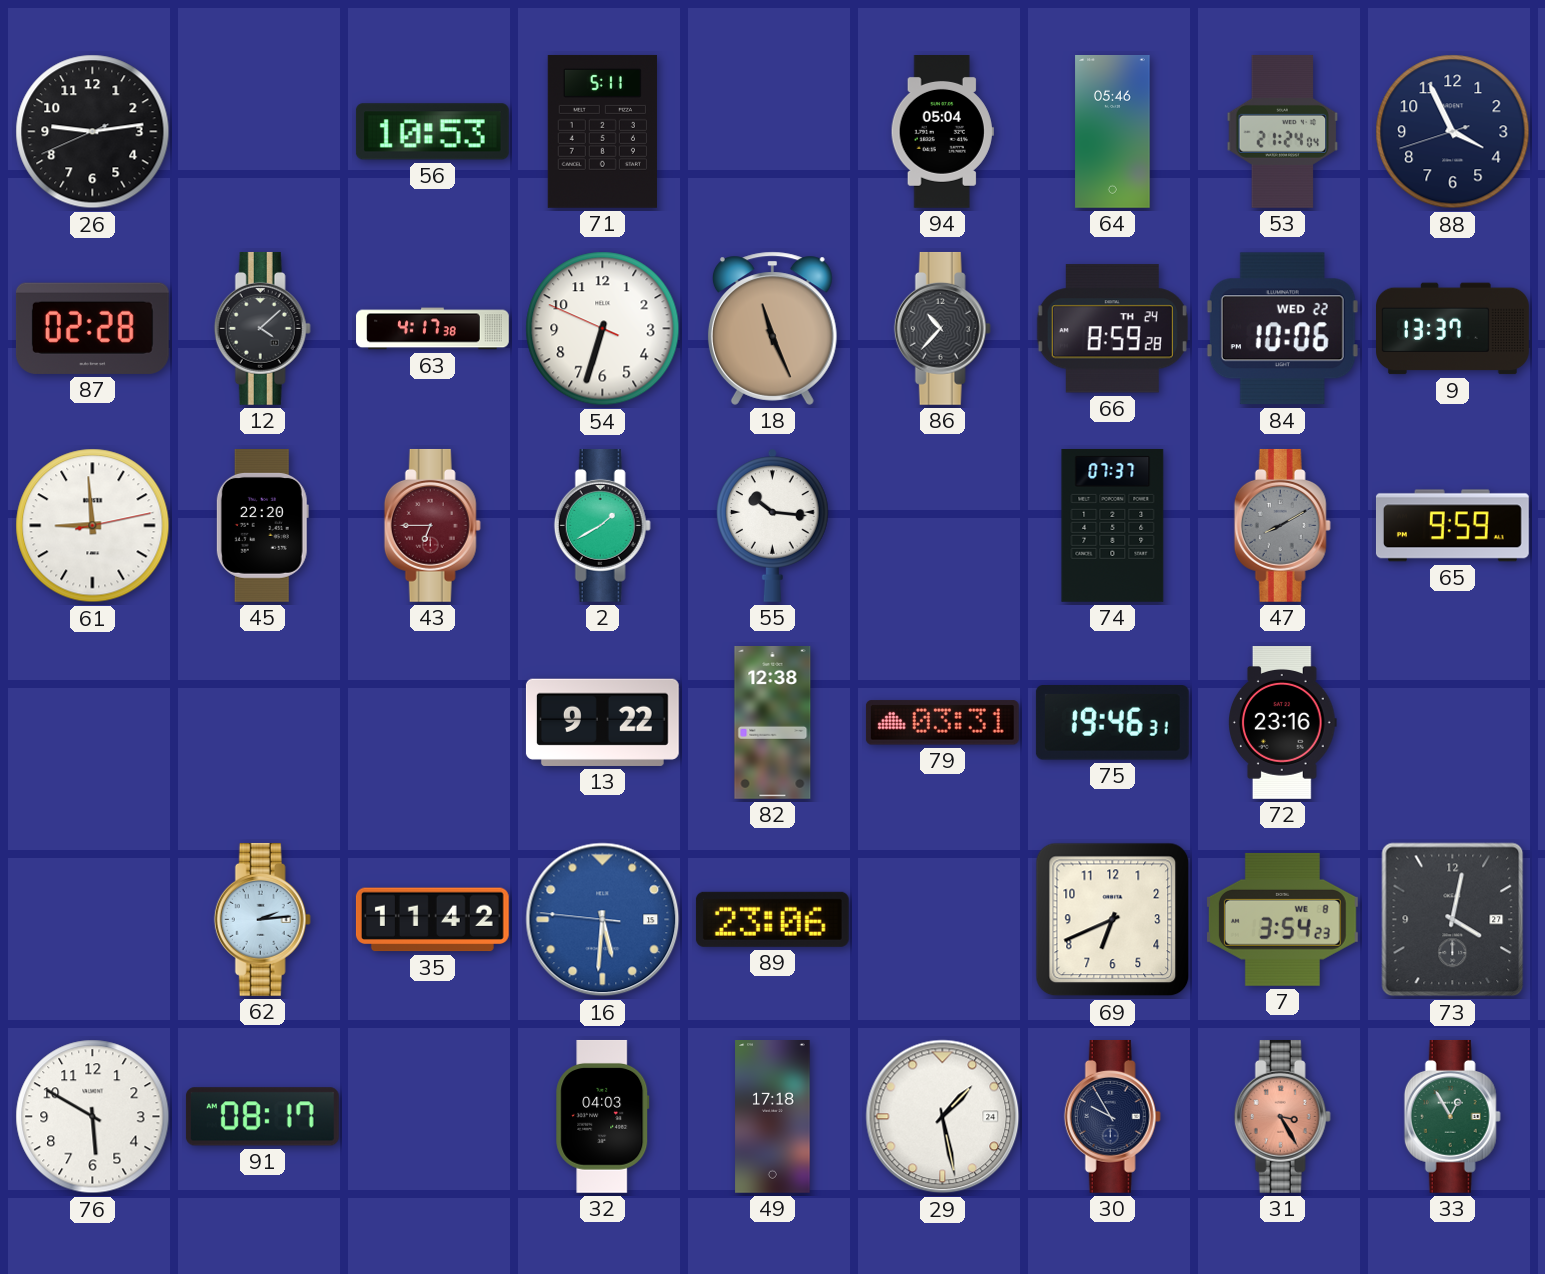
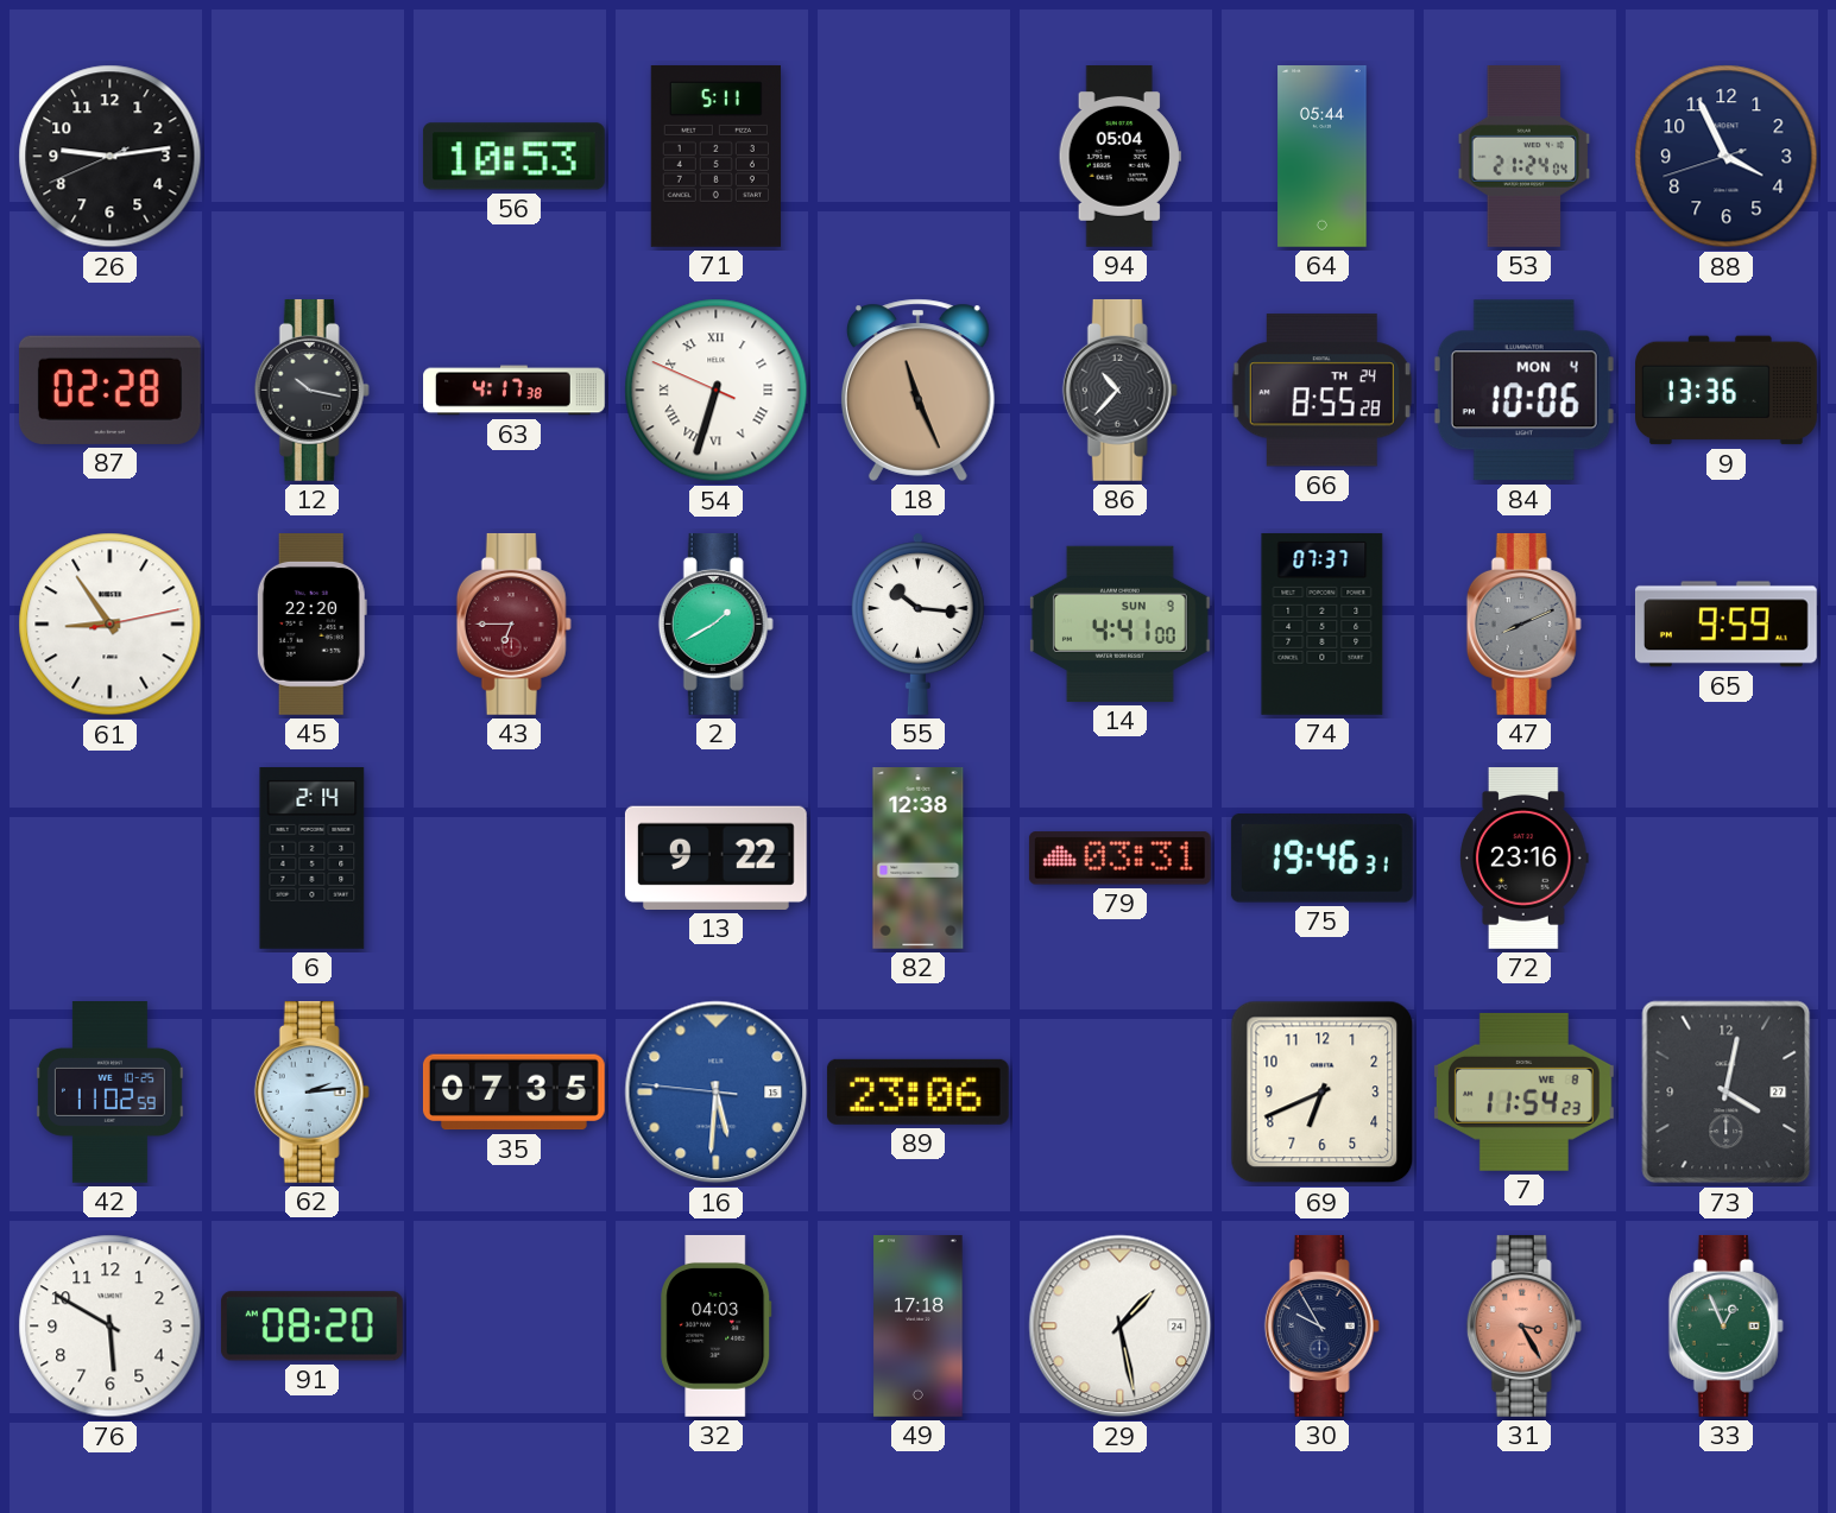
64: 05:46 -> 05:44
12: 4:08 -> 10:17
54 numerals: Arabic -> Roman
66: 8:59 -> 8:55
84 date: WED 22 -> MON 4
9: 13:37 -> 13:36
61: 8:59 -> 8:54
14: none -> 4:41
47: 8:10 -> 8:11
6: none -> 2:14
42: none -> 11:02
35: 11:42 -> 07:35
7: 3:54 -> 11:54
91: 08:17 -> 08:20
33: 12:55 -> 12:56
